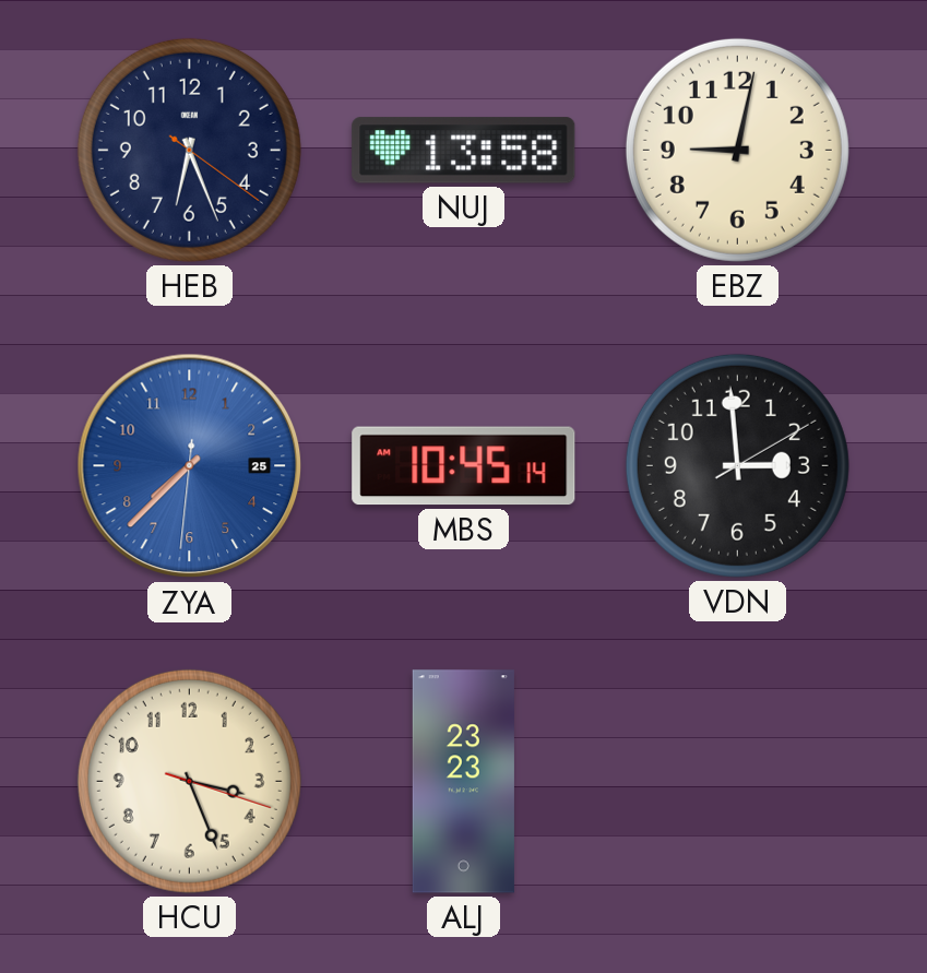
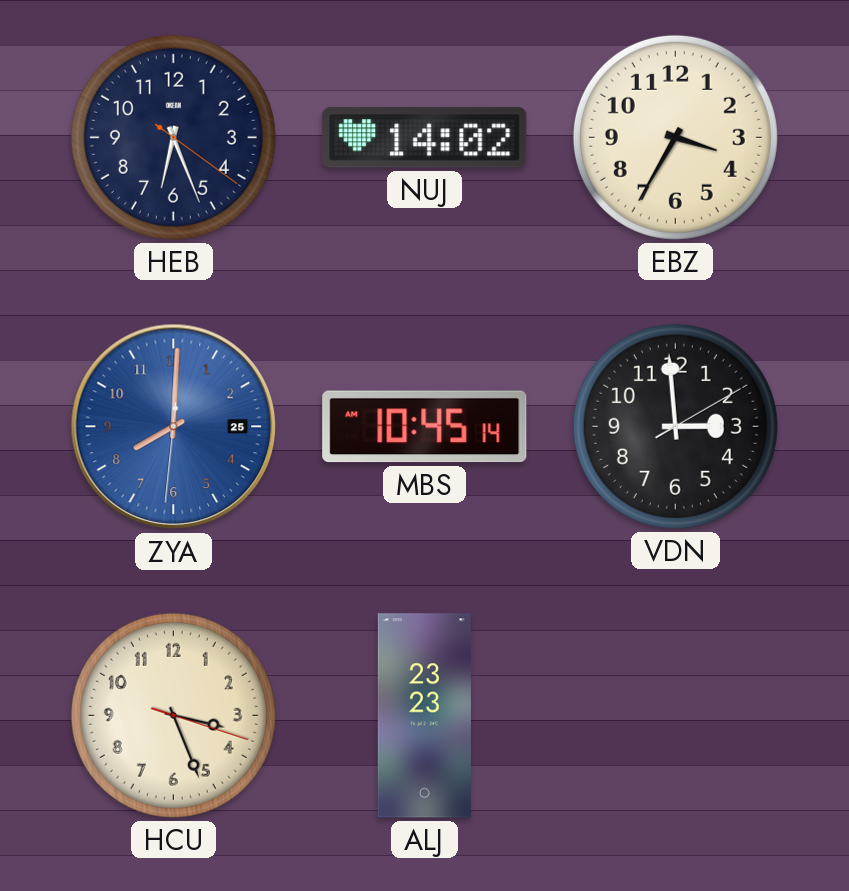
NUJ: 13:58 -> 14:02
EBZ: 9:02 -> 3:35
ZYA: 7:37 -> 8:00
